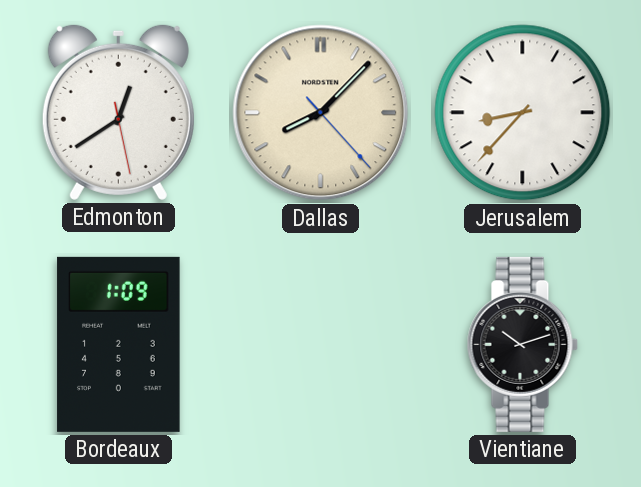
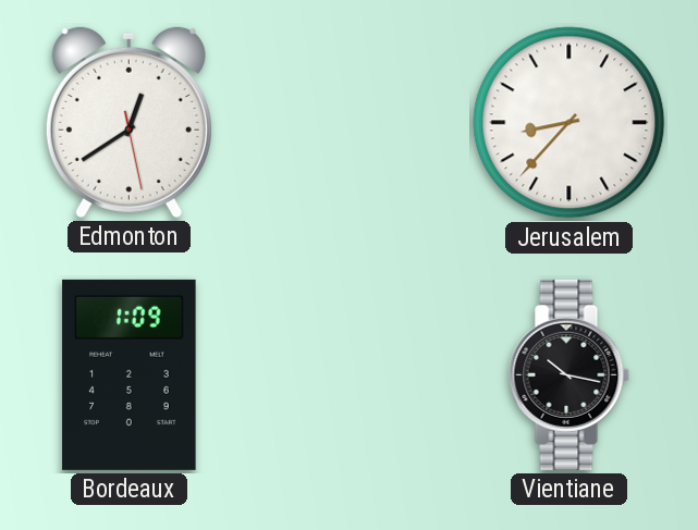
Dallas: 8:07 -> none
Vientiane: 10:12 -> 10:17
